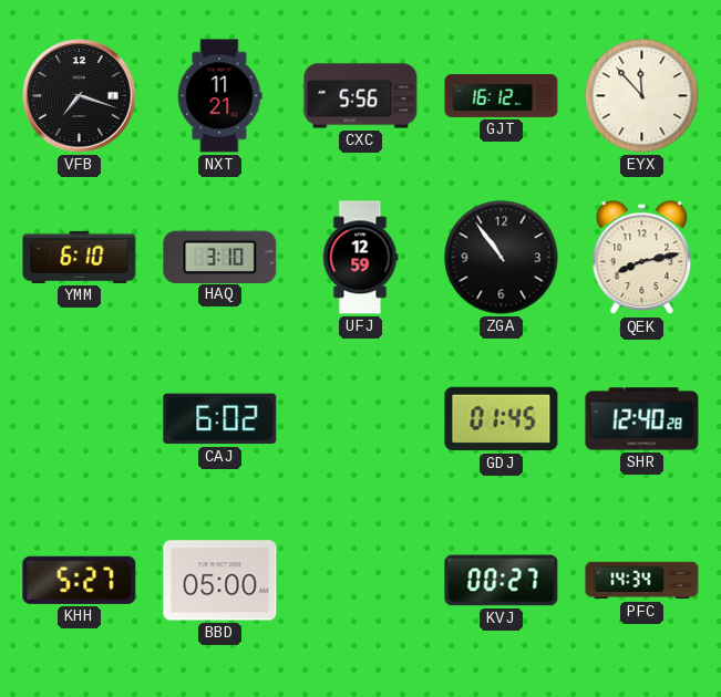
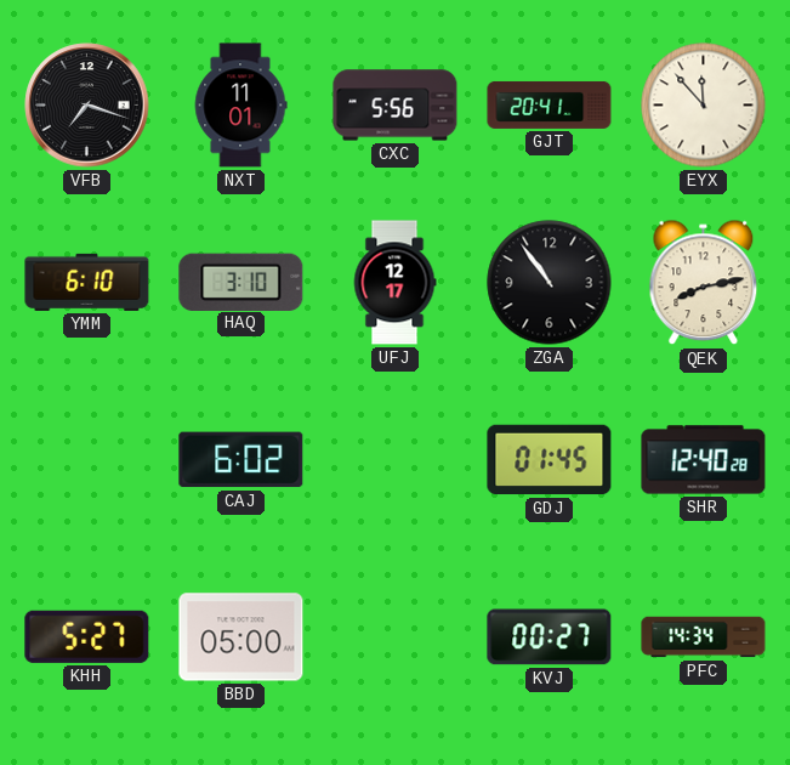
NXT: 11:21 -> 11:01
GJT: 16:12 -> 20:41
UFJ: 12:59 -> 12:17
